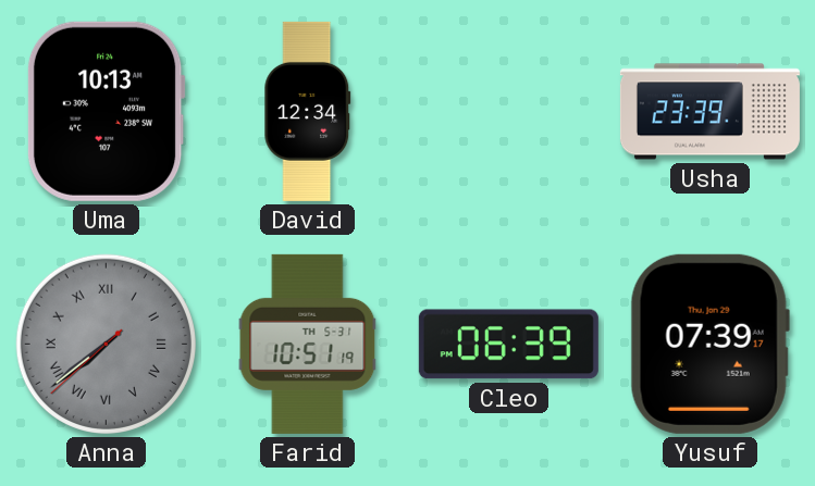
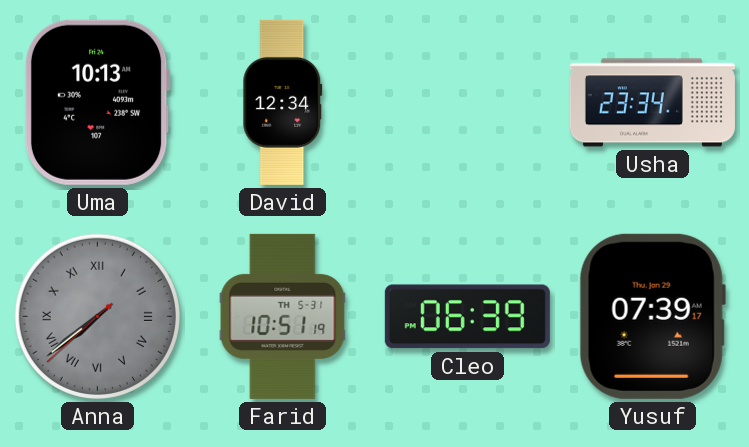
Usha: 23:39 -> 23:34
